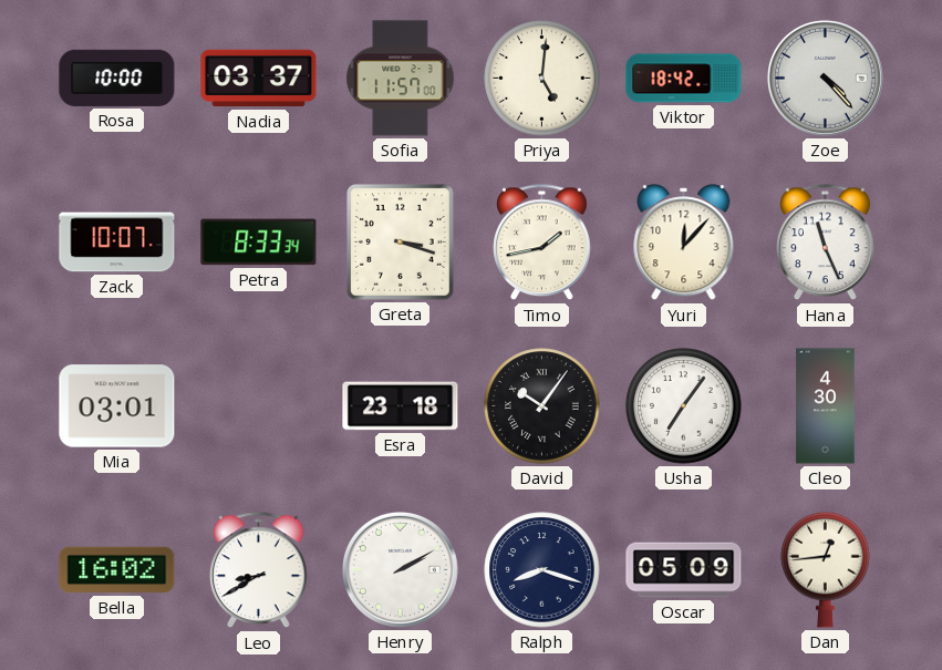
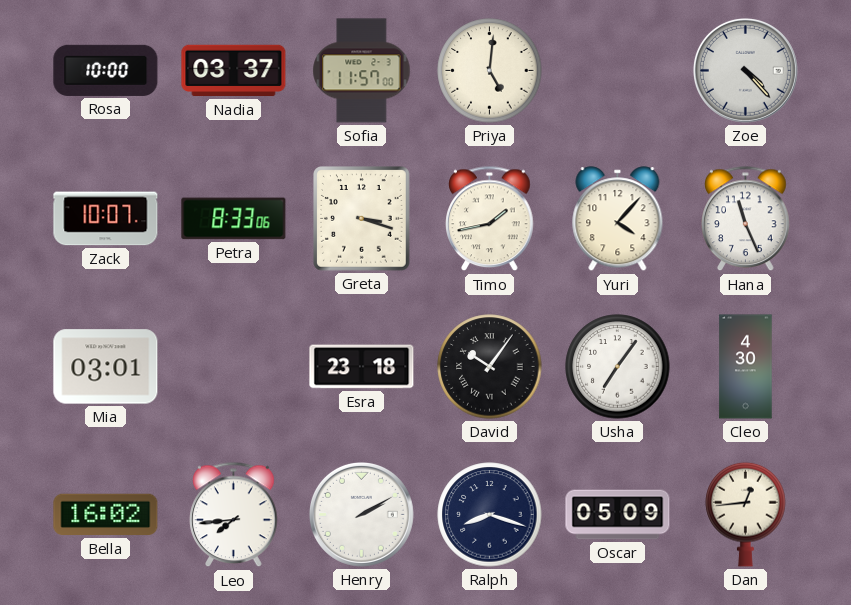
Viktor: 18:42 -> none
Petra: 8:33:34 -> 8:33:06
Yuri: 12:07 -> 4:07
Leo: 8:40 -> 7:44
